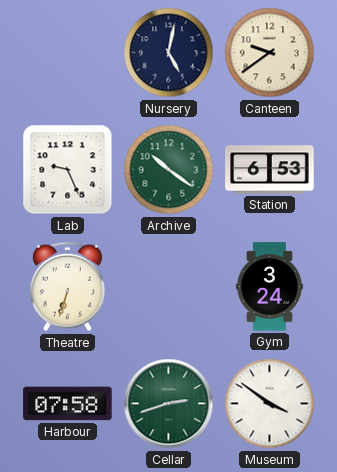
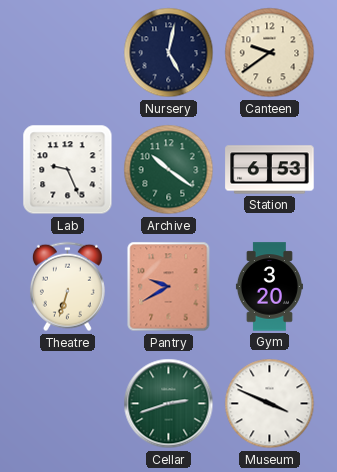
Pantry: none -> 9:40
Gym: 3:24 -> 3:20
Harbour: 07:58 -> none
Museum: 3:51 -> 3:49
